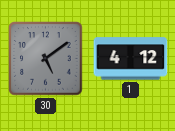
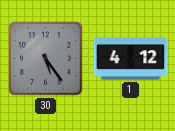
30: 5:09 -> 5:24
